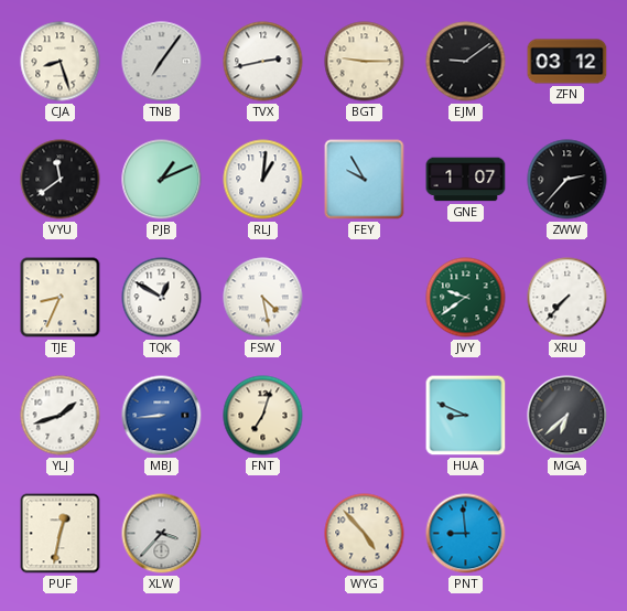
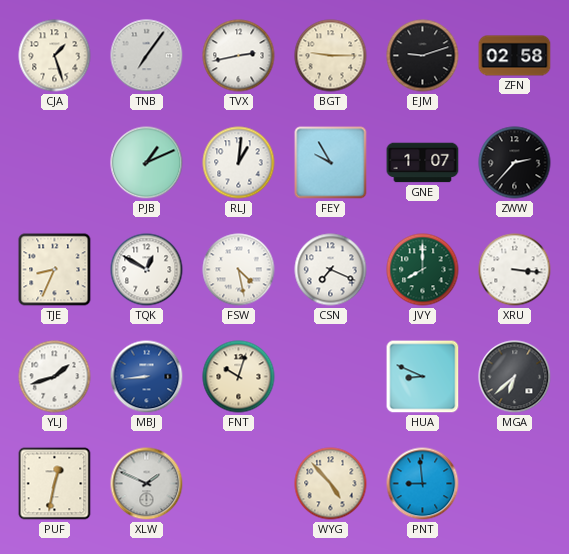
CJA: 8:27 -> 1:27
EJM: 9:09 -> 9:12
ZFN: 03:12 -> 02:58
VYU: 11:39 -> none
CSN: none -> 7:19
JVY: 9:39 -> 8:00
XRU: 7:37 -> 3:16
FNT: 7:03 -> 10:03
XLW: 3:37 -> 1:49
